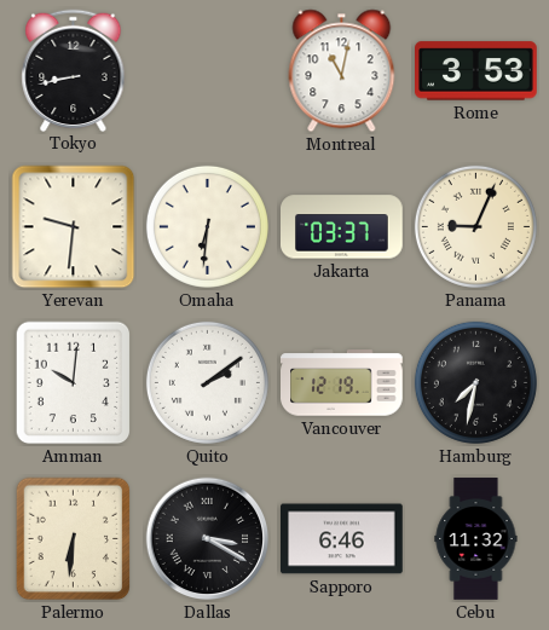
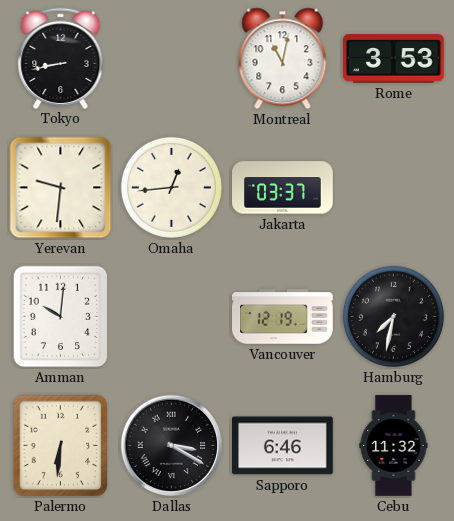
Omaha: 6:31 -> 12:44
Panama: 9:04 -> none
Quito: 2:09 -> none
